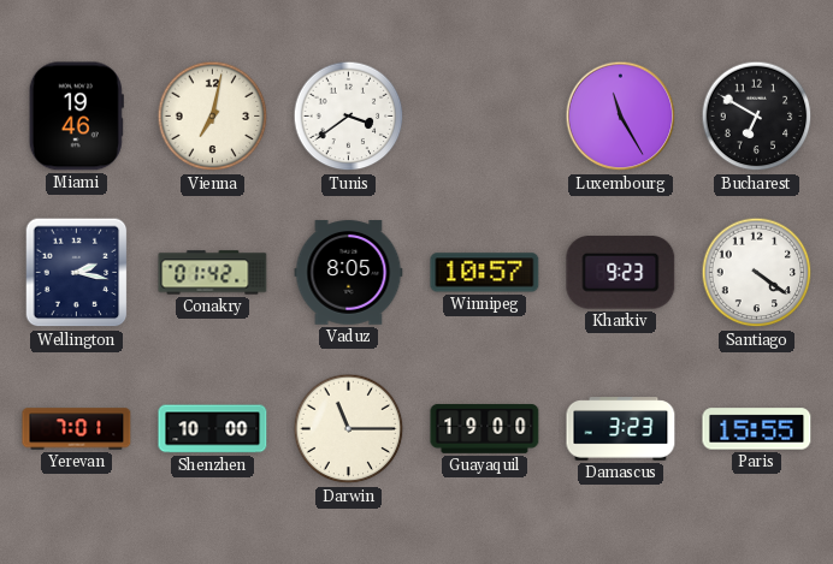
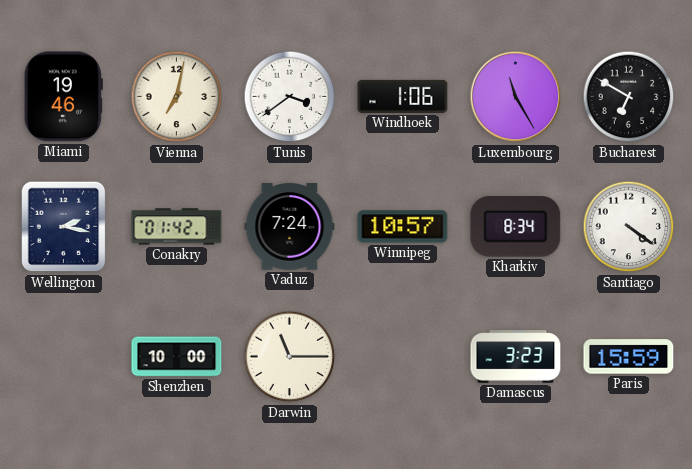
Windhoek: none -> 1:06
Vaduz: 8:05 -> 7:24
Kharkiv: 9:23 -> 8:34
Yerevan: 7:01 -> none
Guayaquil: 19:00 -> none
Paris: 15:55 -> 15:59
